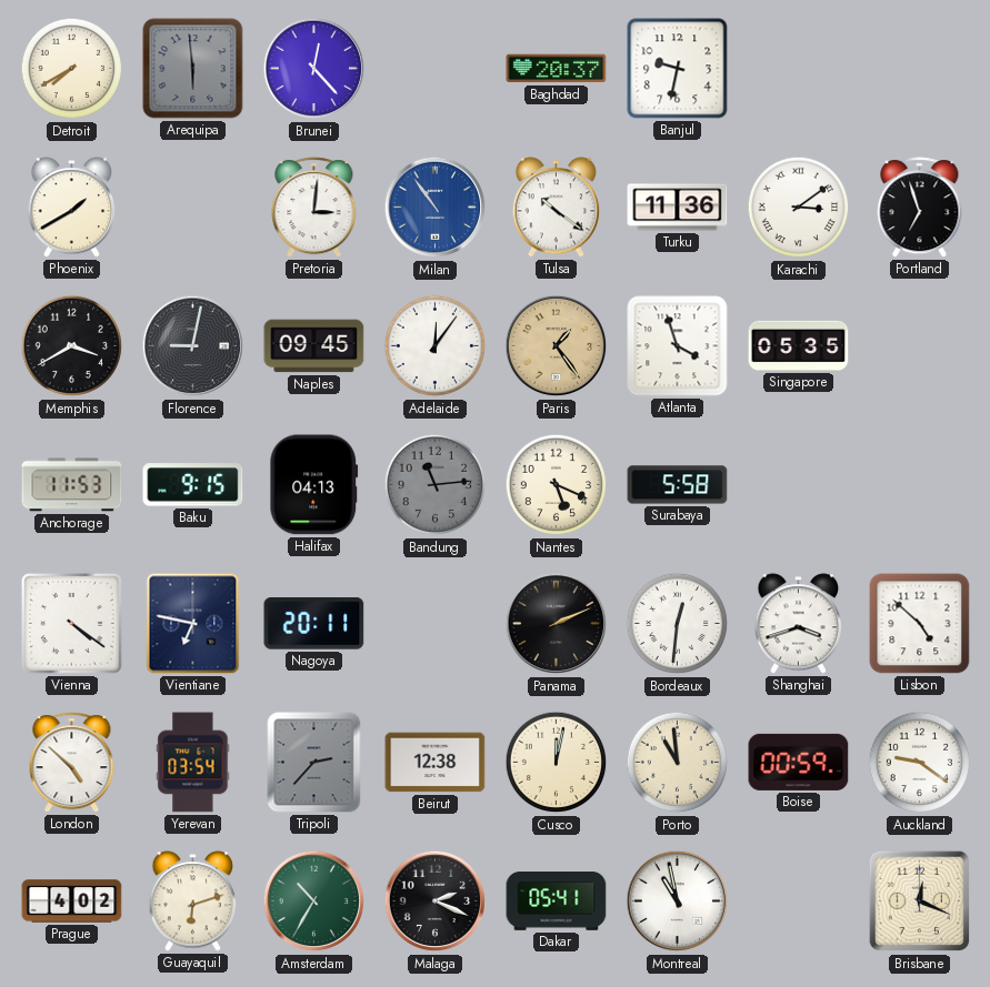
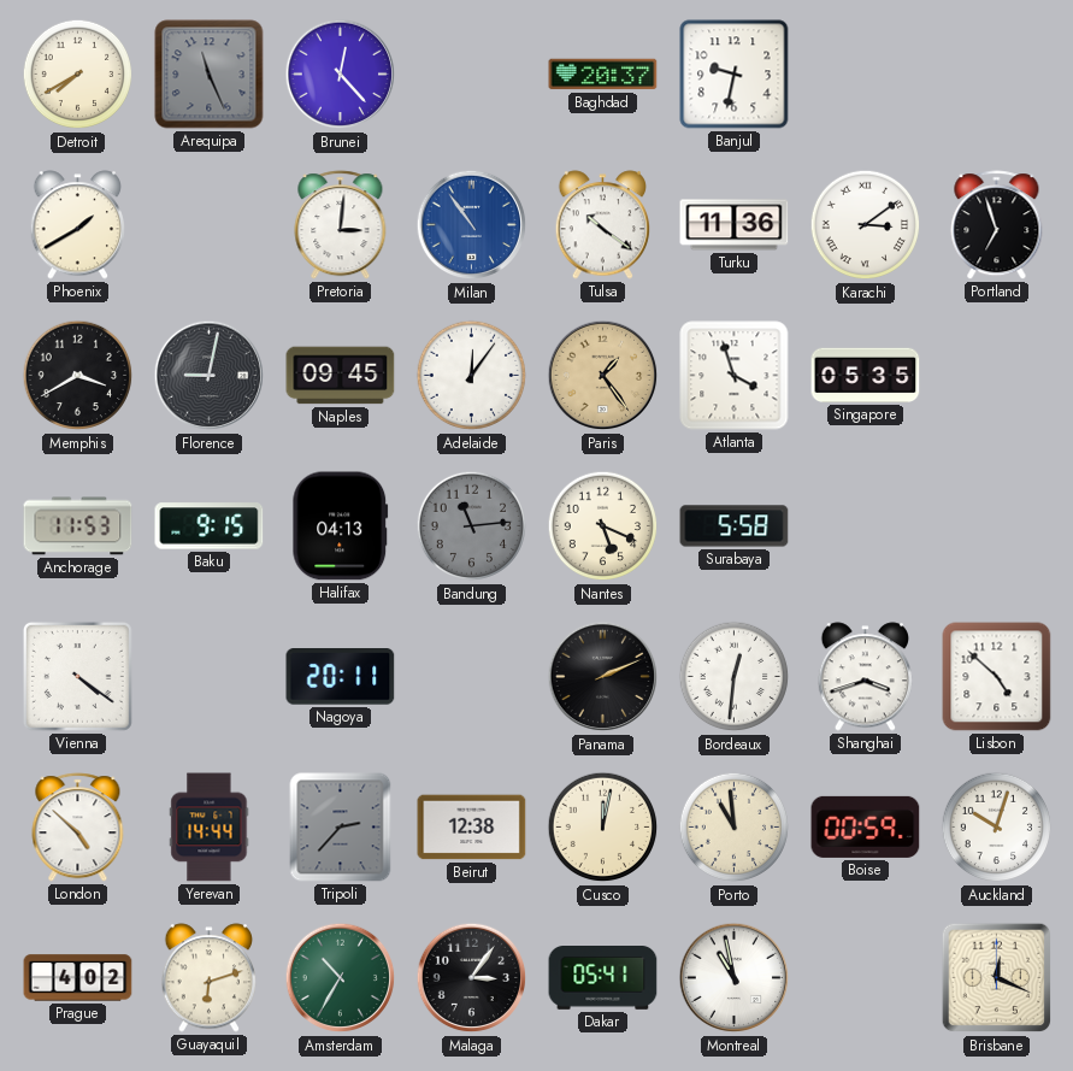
Arequipa: 5:59 -> 11:26
Vientiane: 6:47 -> none
Yerevan: 03:54 -> 14:44
Auckland: 9:21 -> 10:03
Malaga: 2:19 -> 3:06
